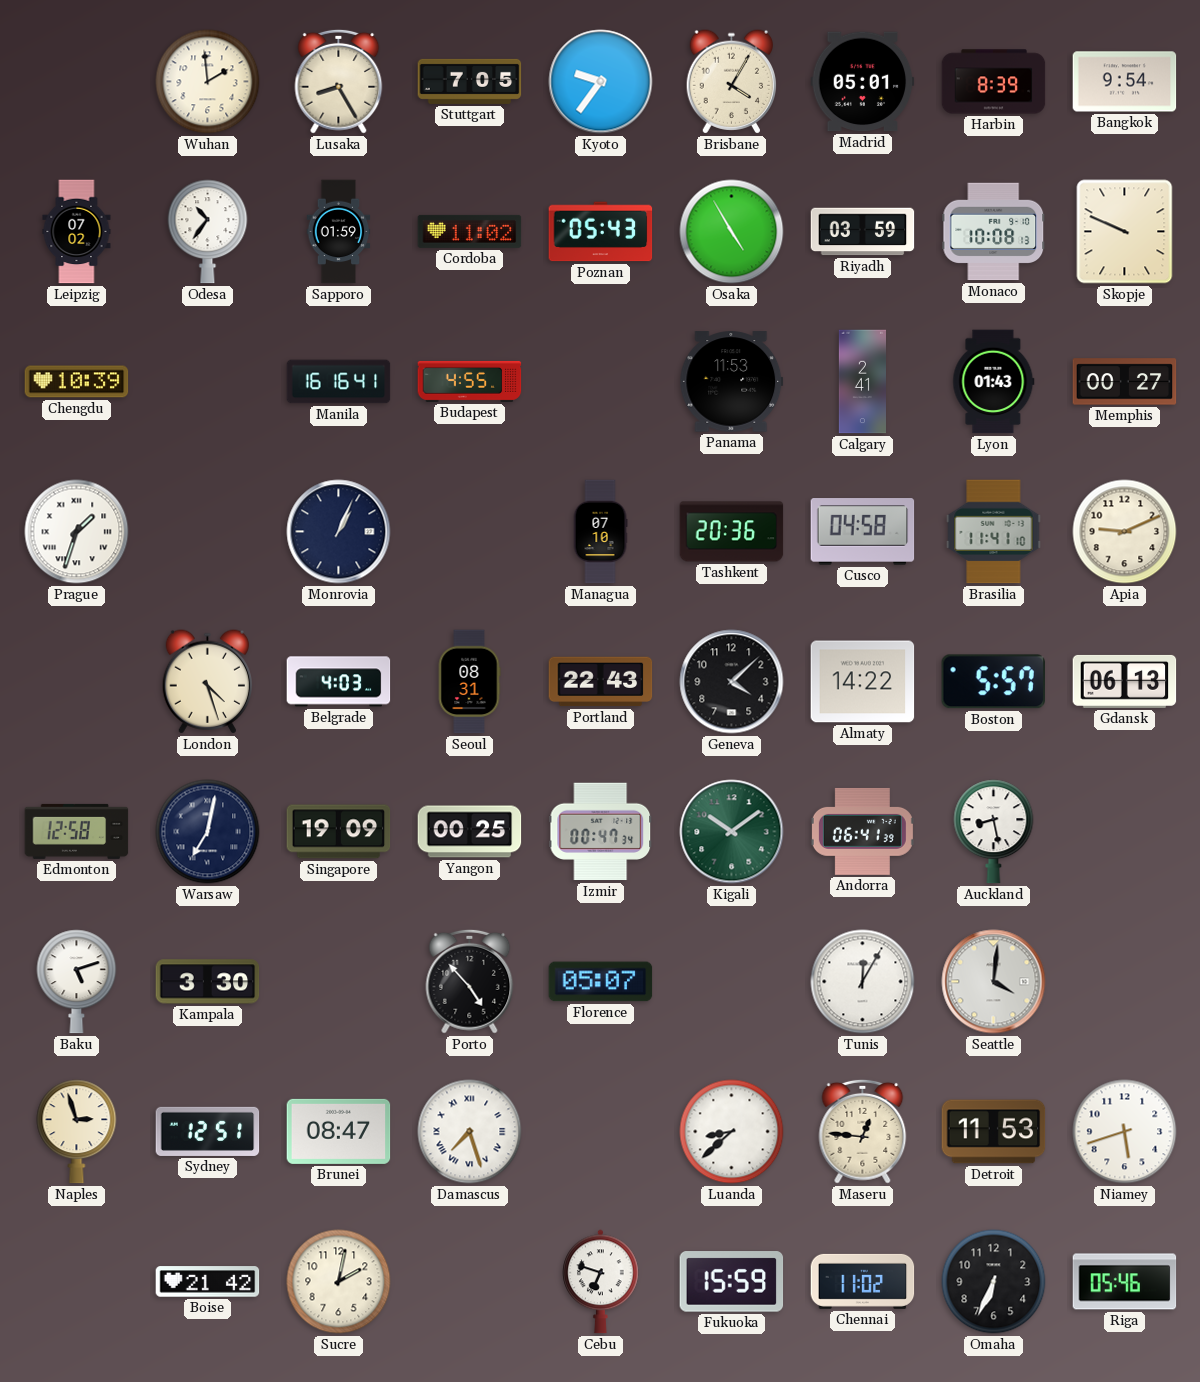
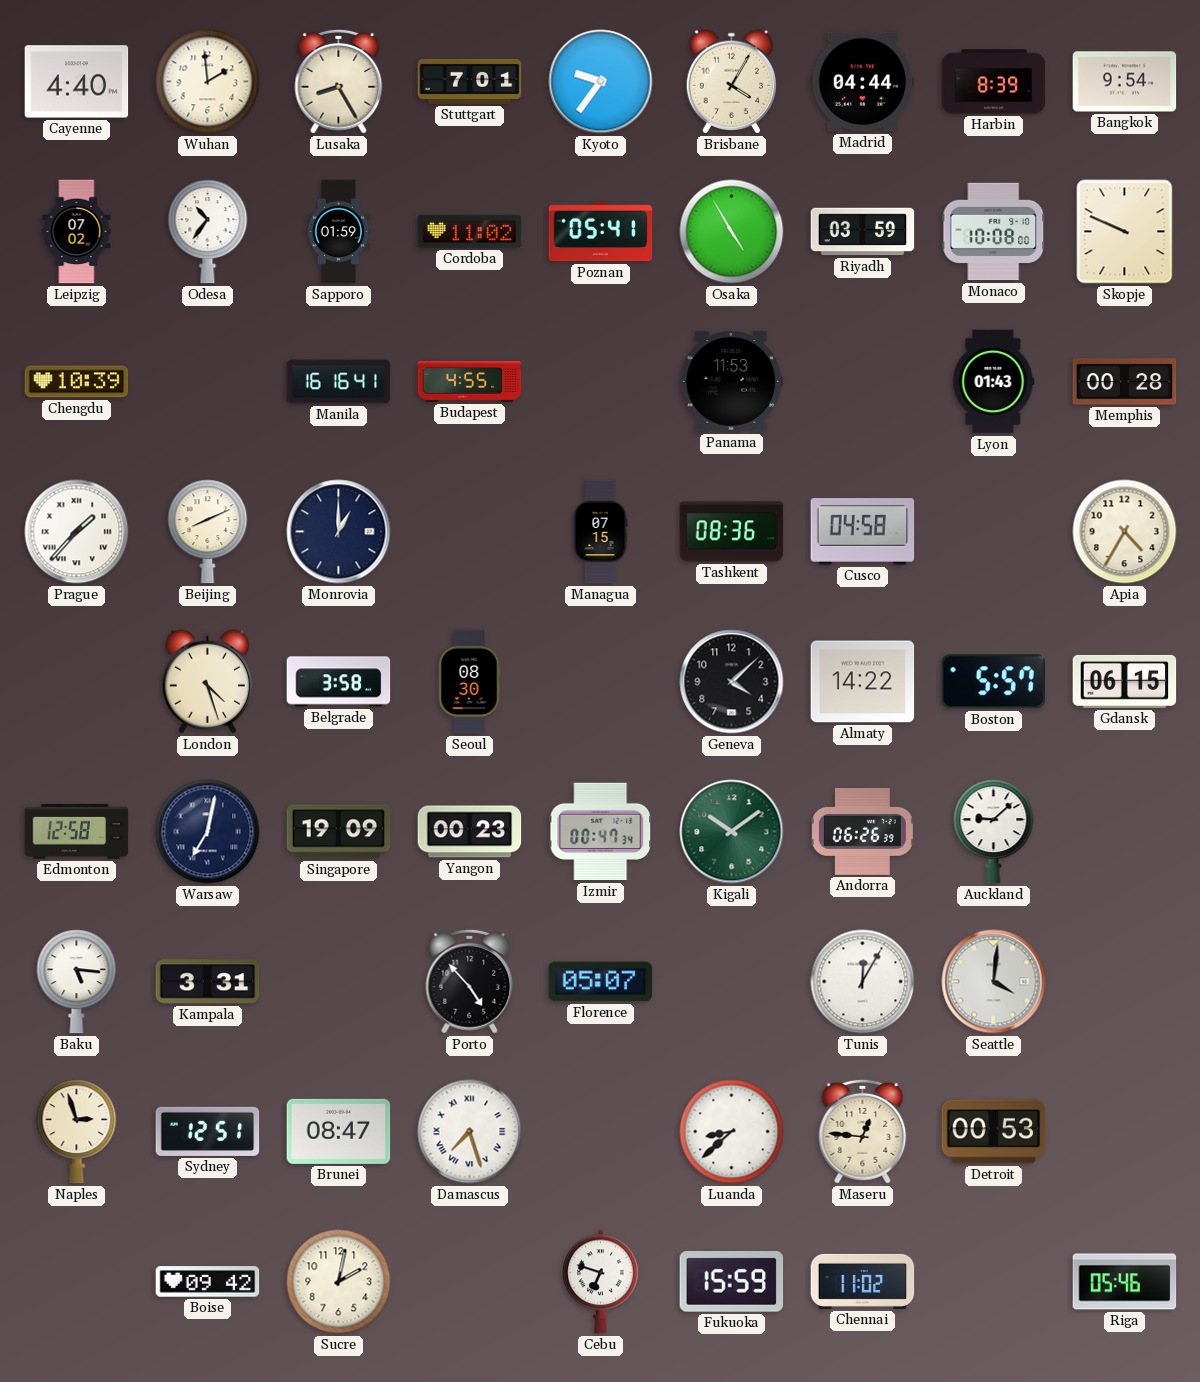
Cayenne: none -> 4:40
Stuttgart: 7:05 -> 7:01
Madrid: 05:01 -> 04:44
Poznan: 05:43 -> 05:41
Monaco: 10:08:13 -> 10:08:00
Calgary: 2:41 -> none
Memphis: 00:27 -> 00:28
Prague: 1:33 -> 1:37
Beijing: none -> 8:11
Monrovia: 1:04 -> 1:00
Managua: 07:10 -> 07:15
Tashkent: 20:36 -> 08:36
Brasilia: 11:41 -> none
Apia: 9:11 -> 4:35
Belgrade: 4:03 -> 3:58
Seoul: 08:31 -> 08:30
Portland: 22:43 -> none
Gdansk: 06:13 -> 06:15
Yangon: 00:25 -> 00:23
Andorra: 06:41 -> 06:26
Auckland: 8:28 -> 9:08
Baku: 5:12 -> 5:16
Kampala: 3:30 -> 3:31
Detroit: 11:53 -> 00:53
Niamey: 5:42 -> none
Boise: 21:42 -> 09:42
Omaha: 6:34 -> none
